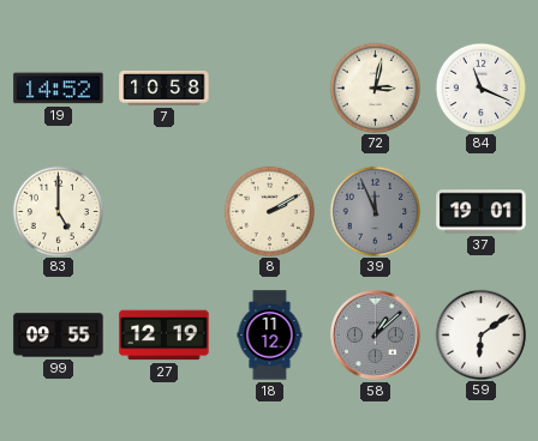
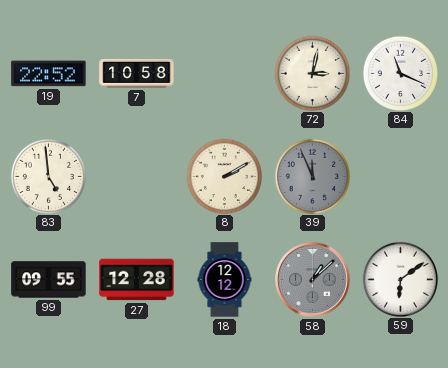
19: 14:52 -> 22:52
83: 5:00 -> 4:59
37: 19:01 -> none
27: 12:19 -> 12:28
18: 11:12 -> 12:12
